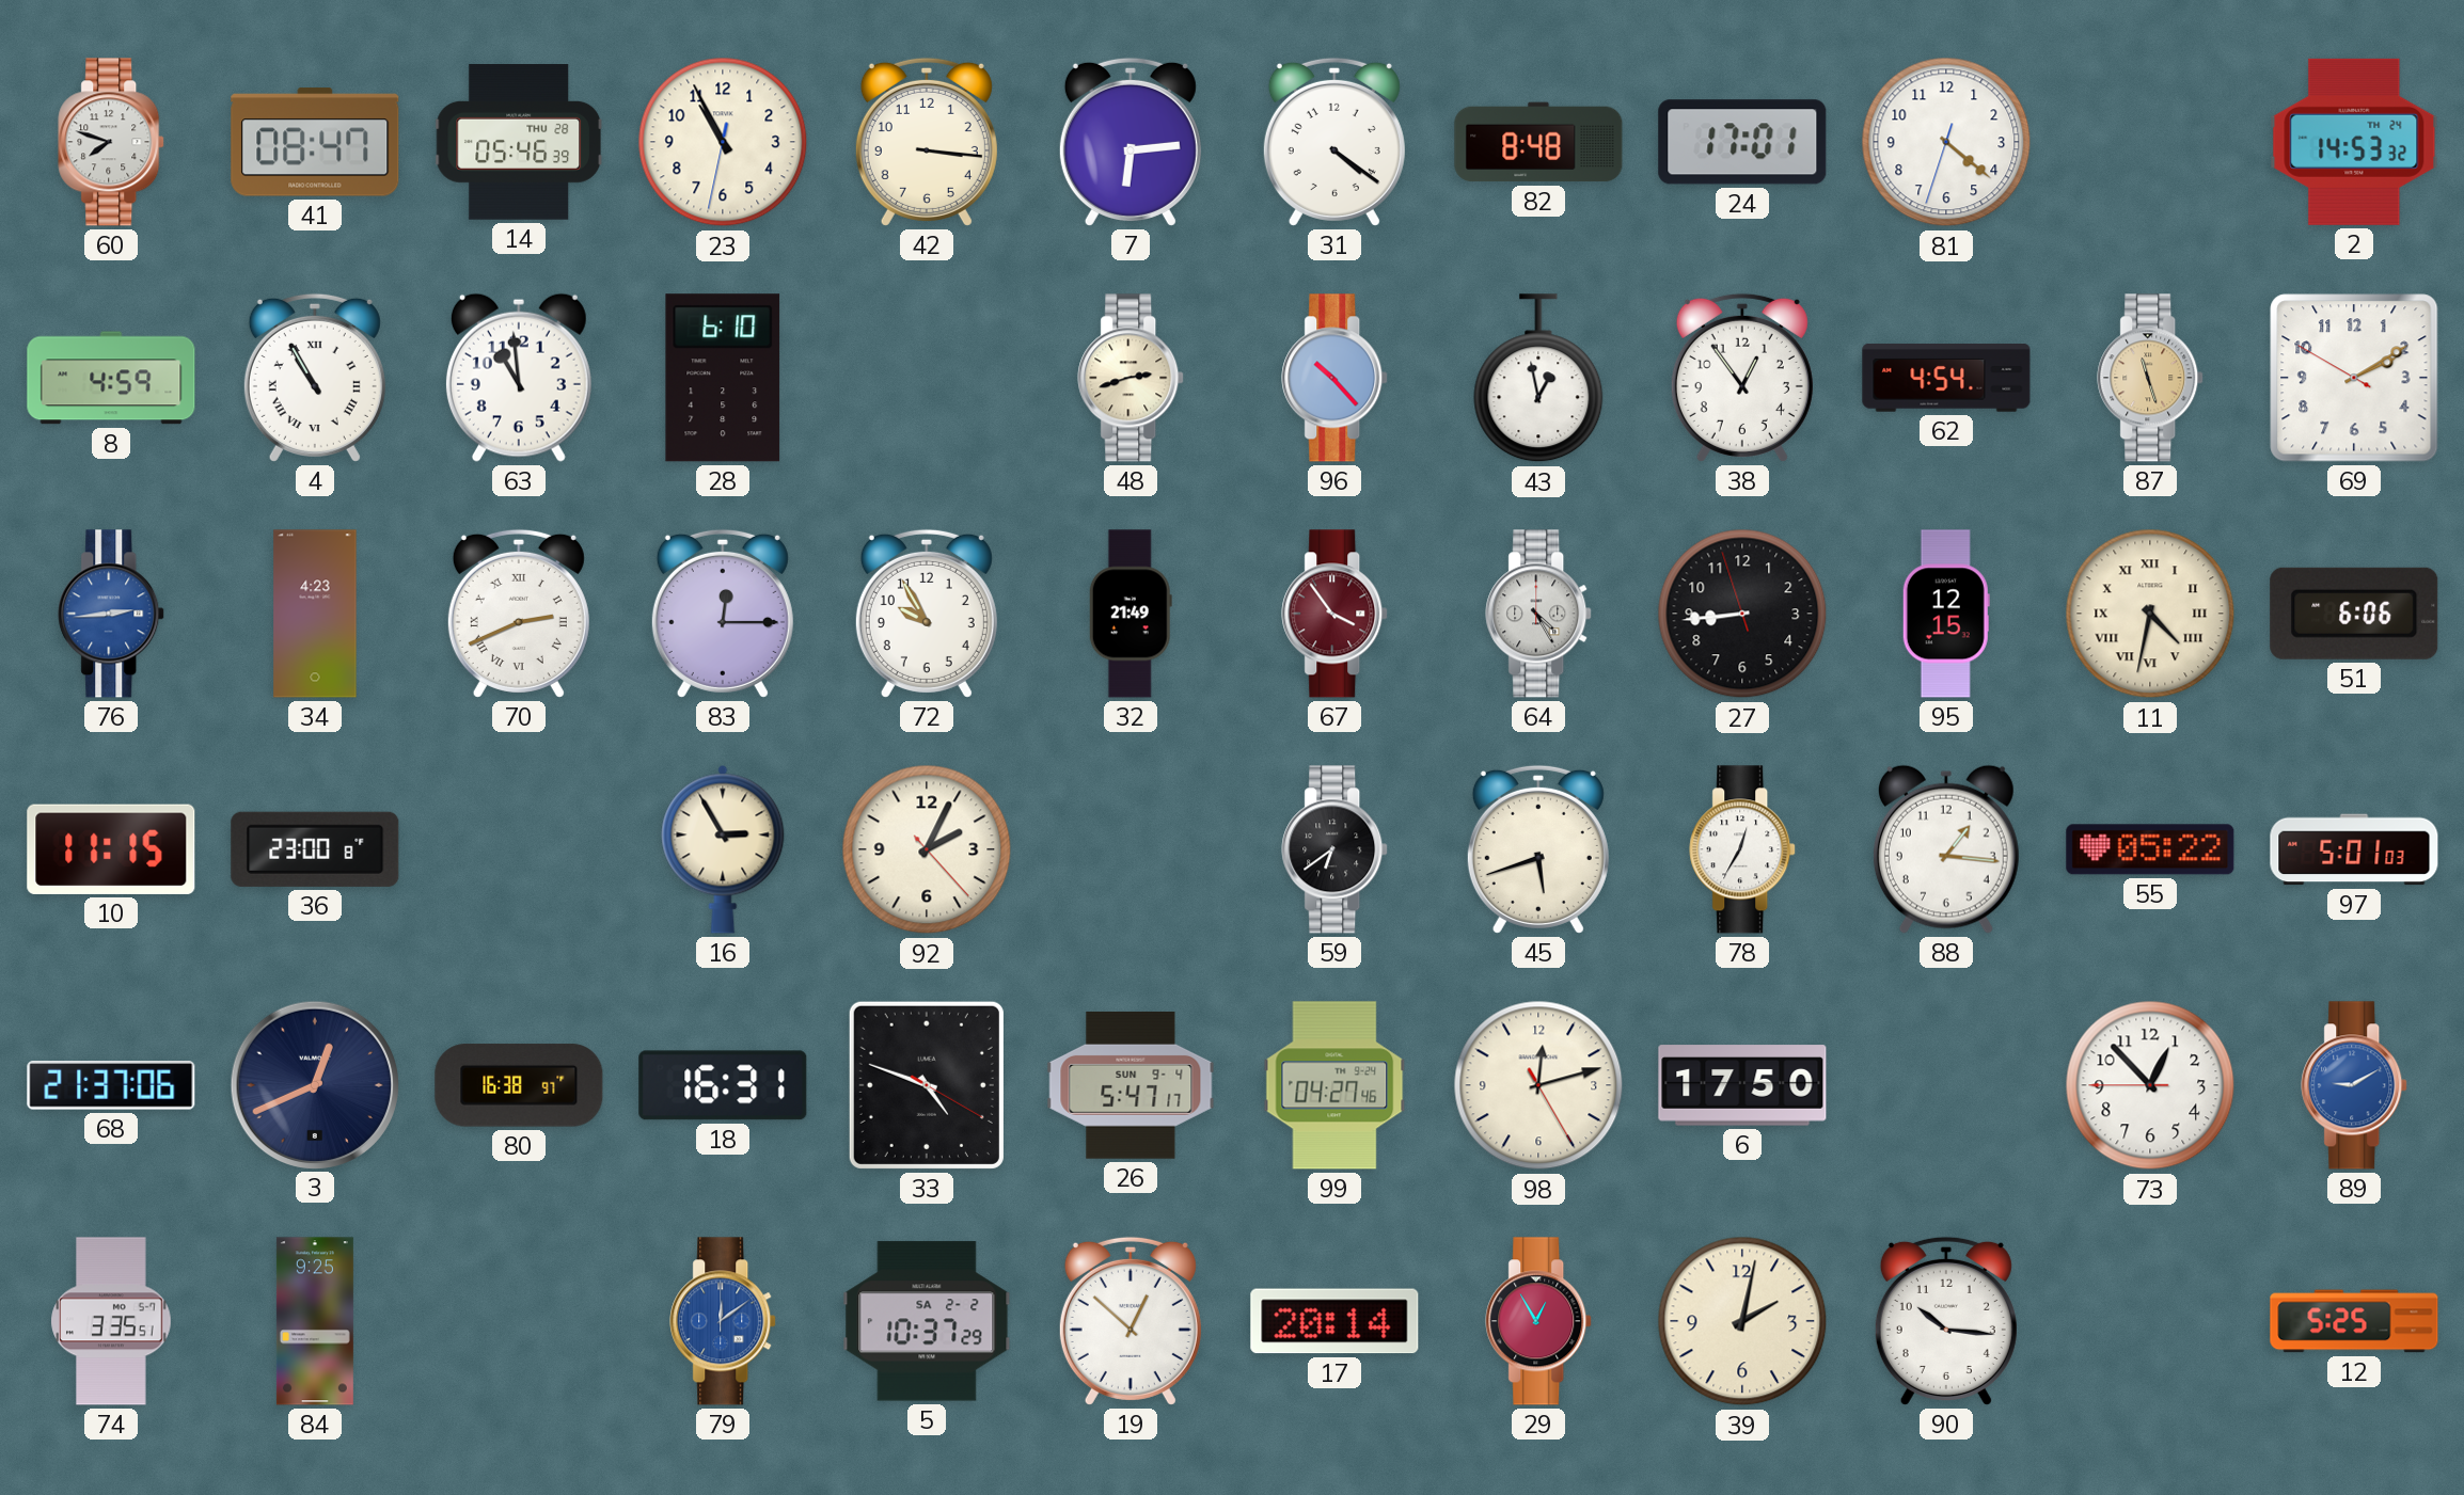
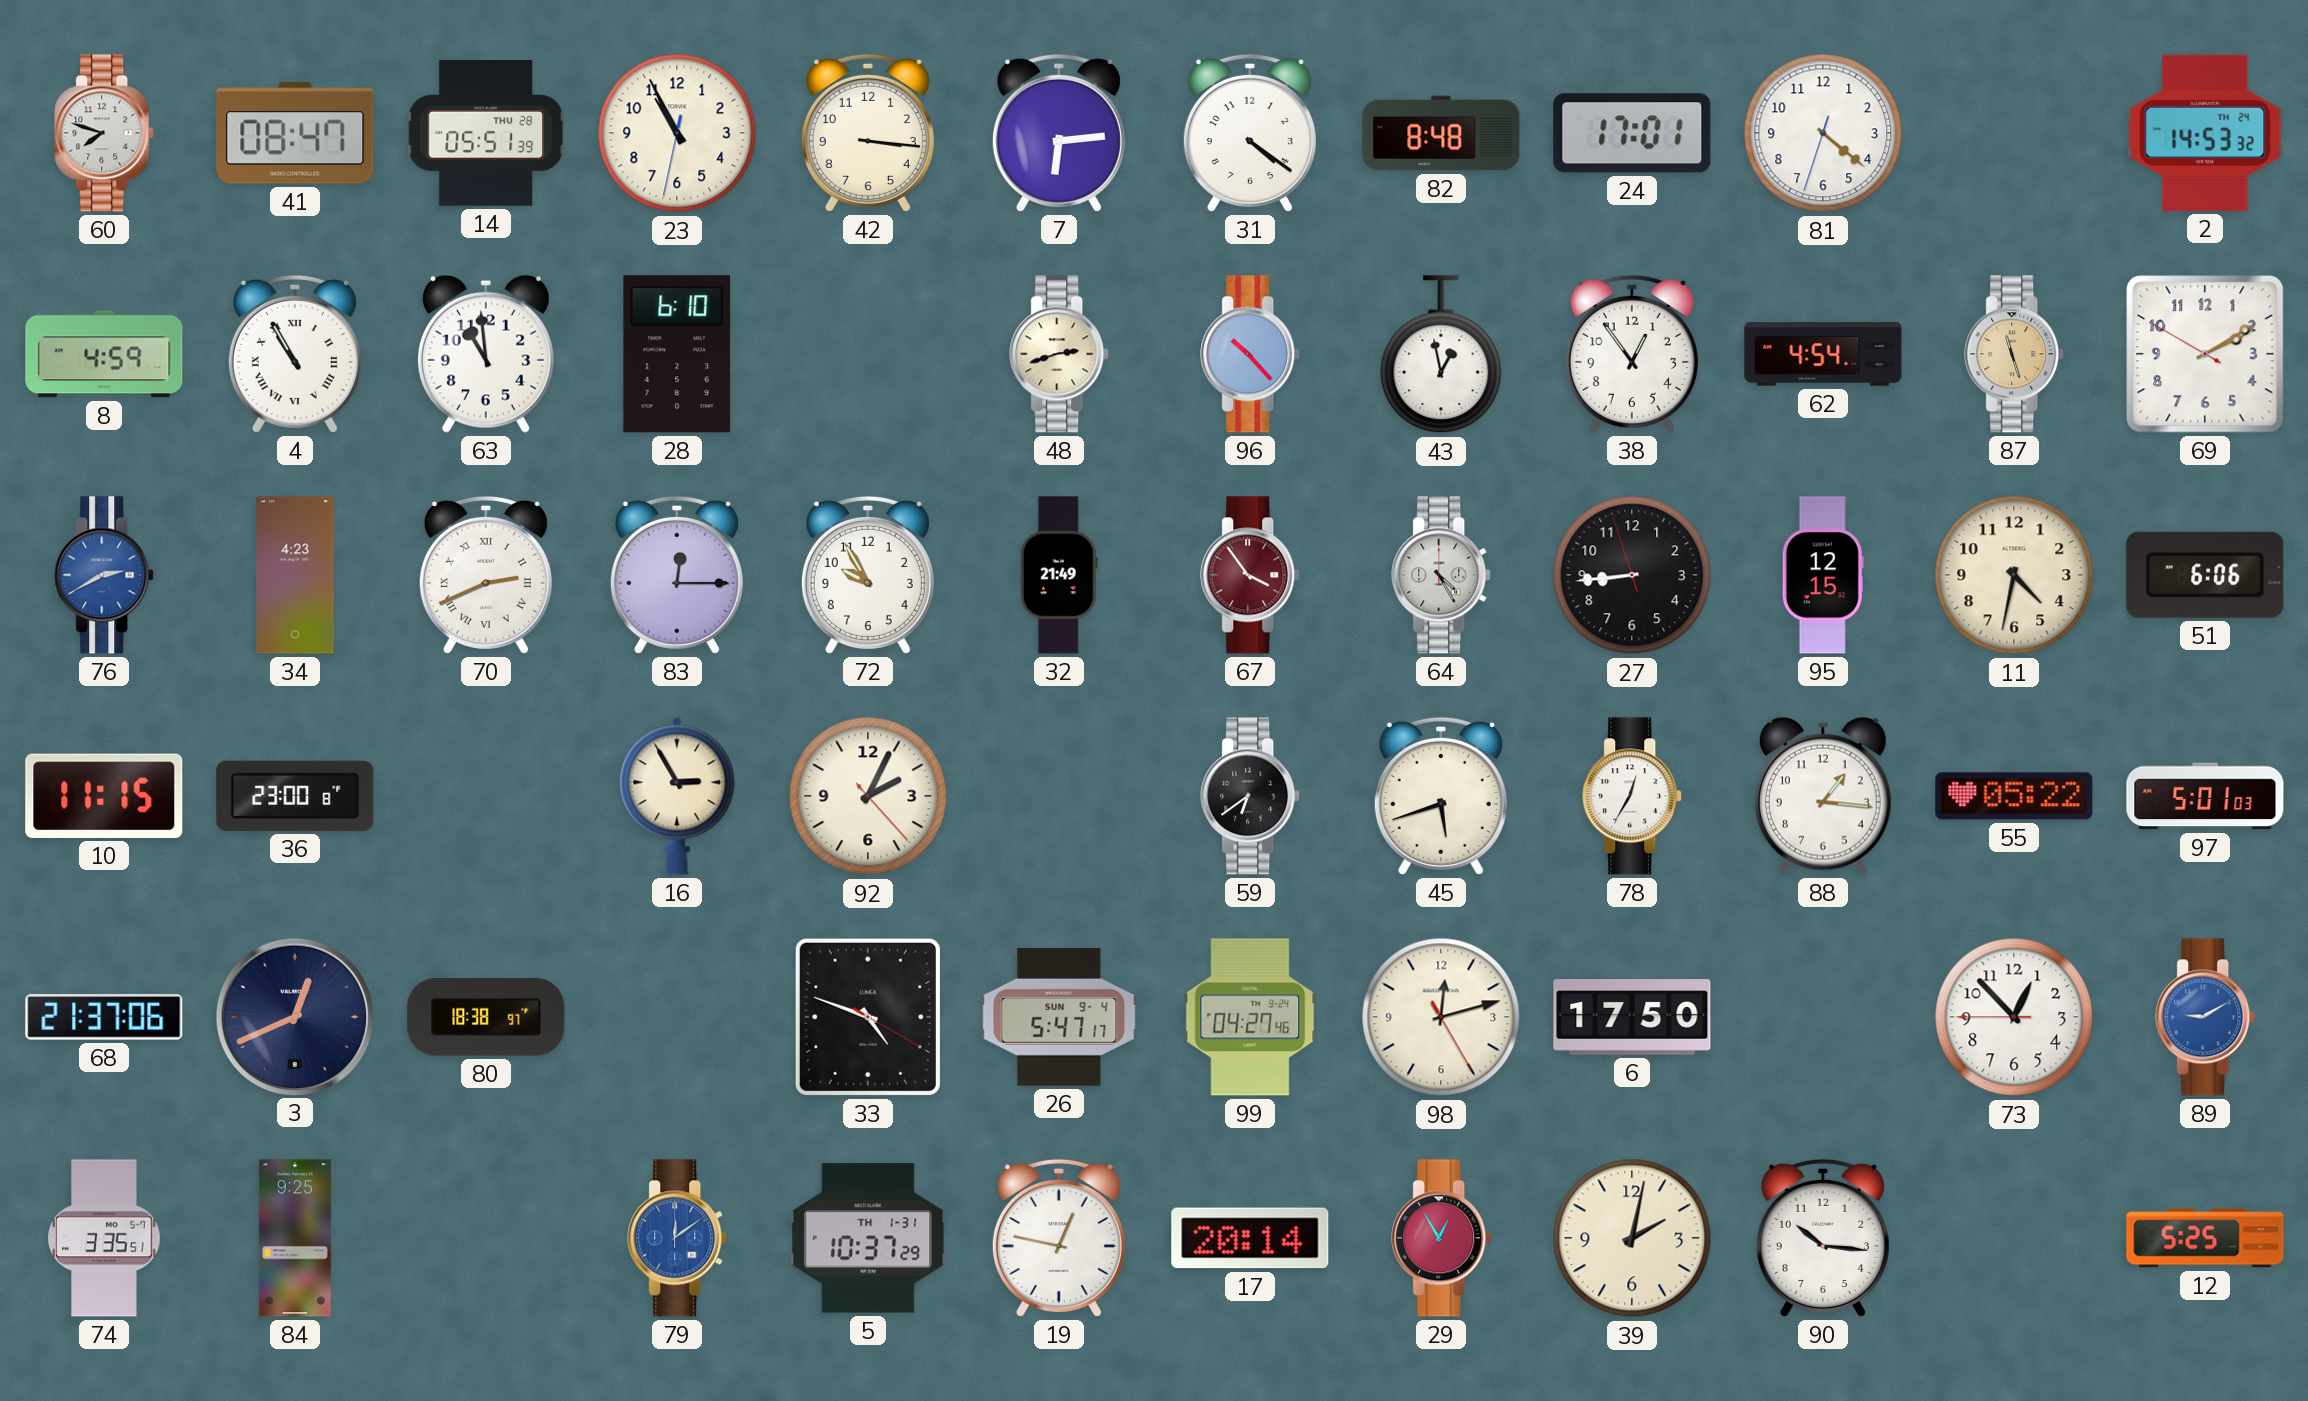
14: 05:46 -> 05:51
76: 2:44 -> 2:40
11 numerals: Roman -> Arabic
80: 16:38 -> 18:38
18: 16:31 -> none
5 date: SA 2-2 -> TH 1-31
19: 12:52 -> 12:47
